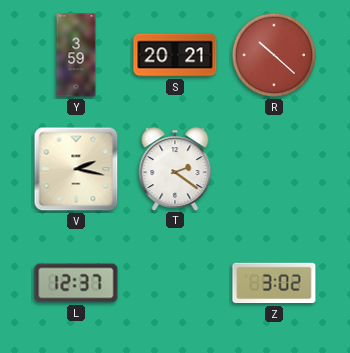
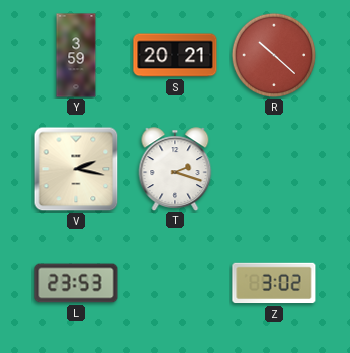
T: 2:21 -> 2:18
L: 12:37 -> 23:53
